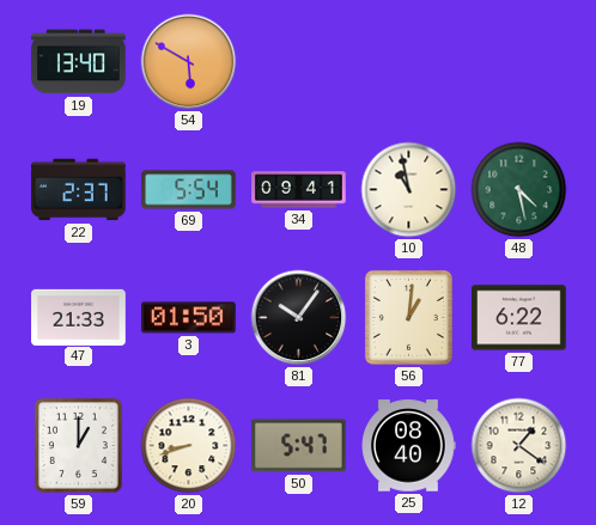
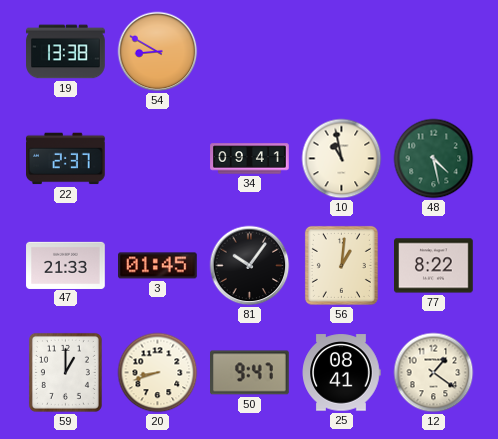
19: 13:40 -> 13:38
54: 5:50 -> 8:50
69: 5:54 -> none
3: 01:50 -> 01:45
77: 6:22 -> 8:22
50: 5:47 -> 9:47
25: 08:40 -> 08:41
